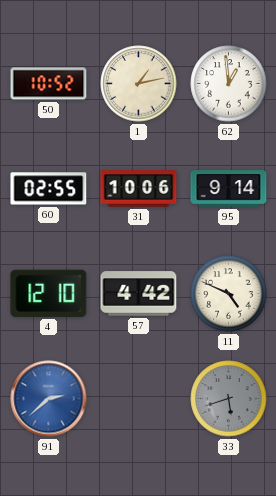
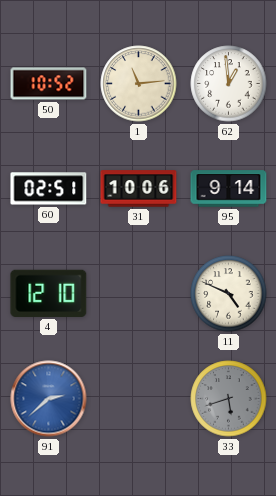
1: 1:13 -> 11:14
60: 02:55 -> 02:51
57: 4:42 -> none
